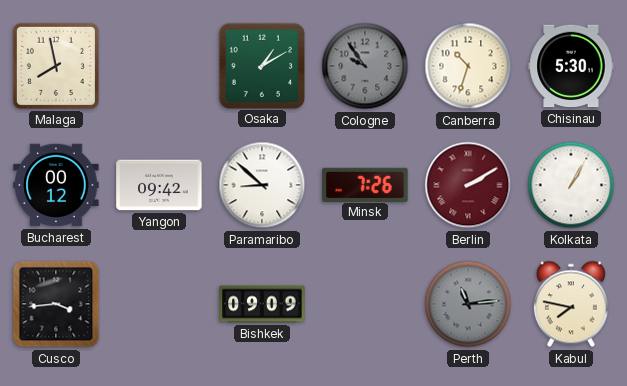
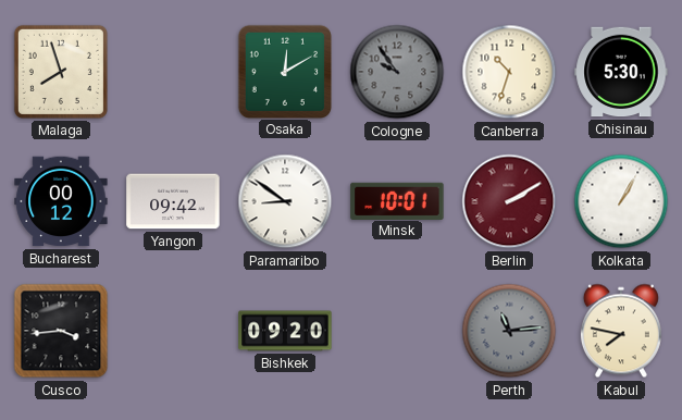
Malaga: 7:58 -> 7:57
Osaka: 1:10 -> 12:10
Paramaribo: 8:52 -> 8:51
Minsk: 7:26 -> 10:01
Bishkek: 09:09 -> 09:20
